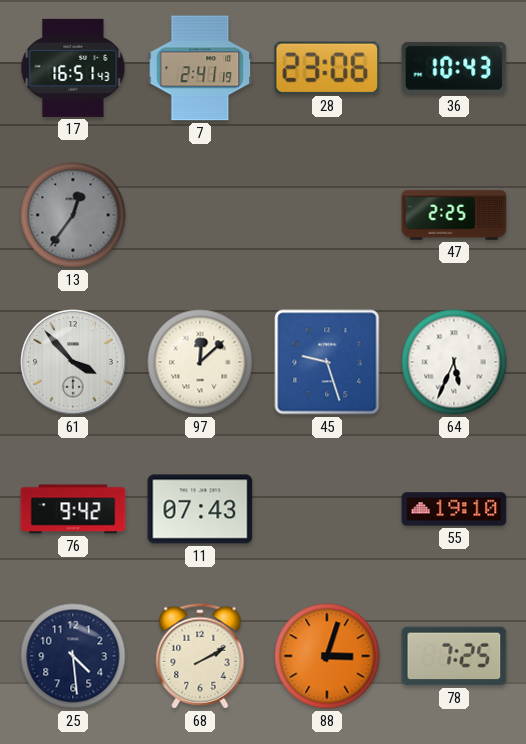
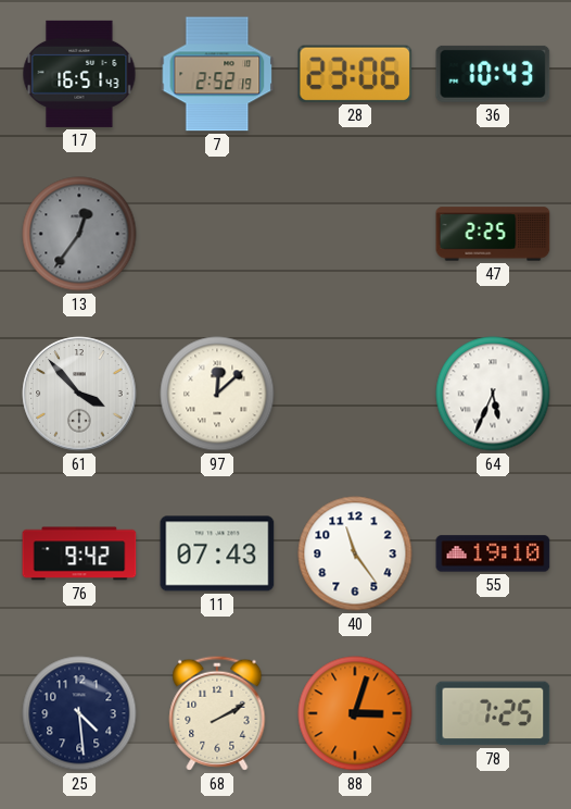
7: 2:41 -> 2:52
45: 9:27 -> none
40: none -> 11:24
